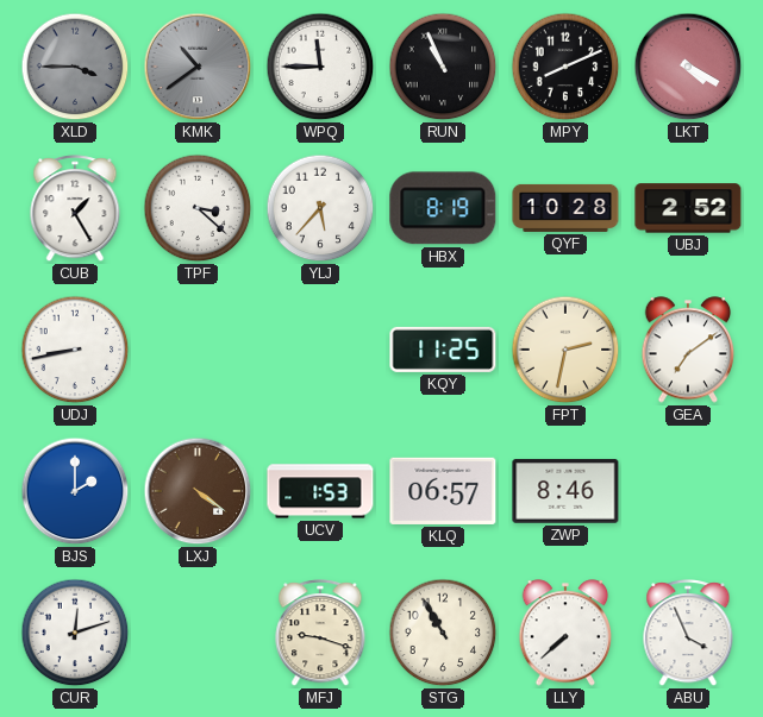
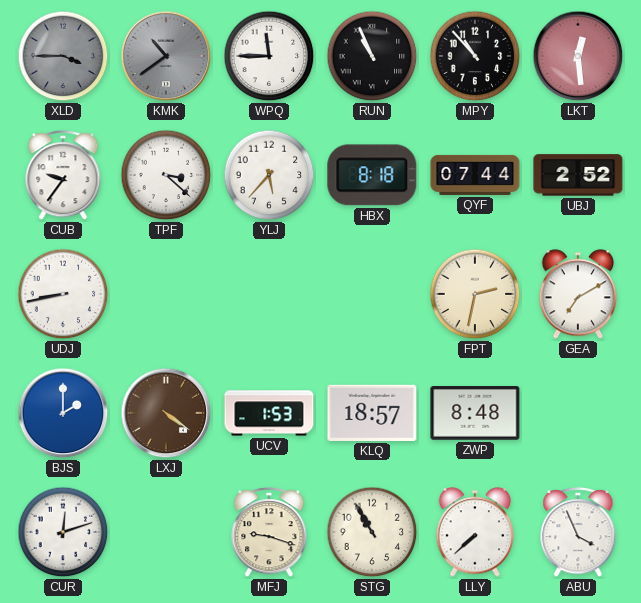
MPY: 8:11 -> 10:53
LKT: 4:20 -> 12:29
CUB: 1:25 -> 9:36
HBX: 8:19 -> 8:18
QYF: 10:28 -> 07:44
KQY: 11:25 -> none
GEA: 7:09 -> 7:10
KLQ: 06:57 -> 18:57
ZWP: 8:46 -> 8:48
